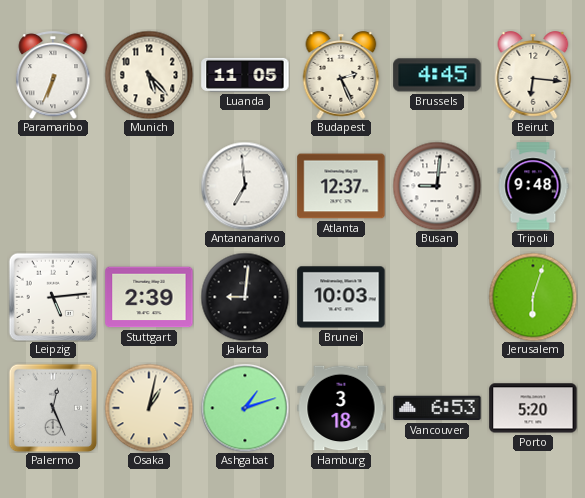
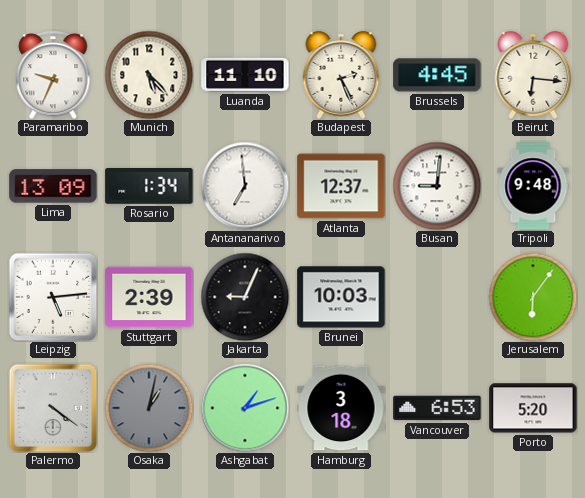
Paramaribo: 6:34 -> 9:34
Luanda: 11:05 -> 11:10
Lima: none -> 13:09
Rosario: none -> 1:34
Jakarta: 9:01 -> 9:04
Jerusalem: 6:03 -> 6:06
Palermo: 12:26 -> 4:21
Osaka dial: cream -> grey
